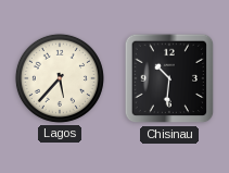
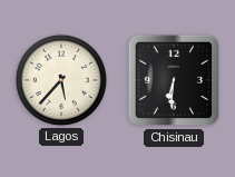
Chisinau: 10:31 -> 6:31
